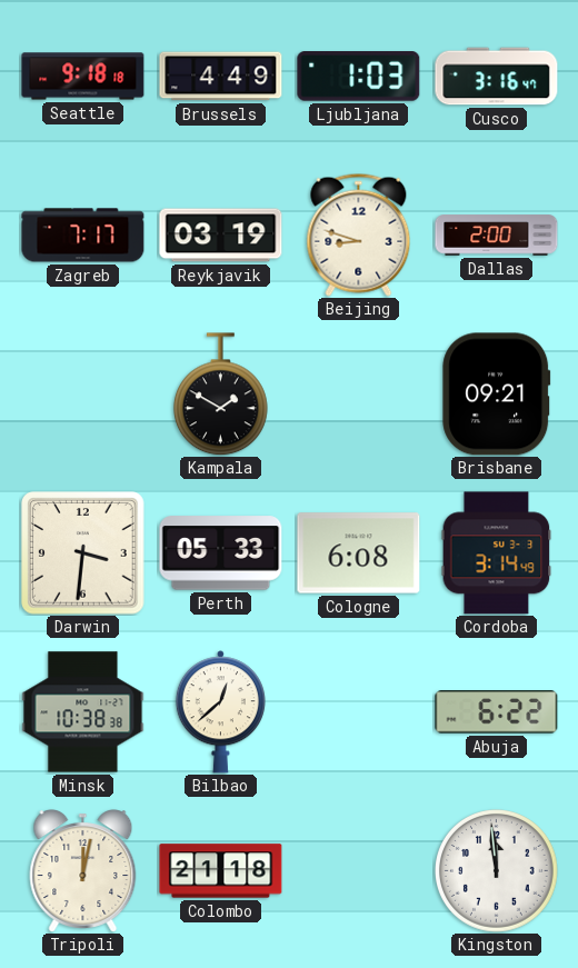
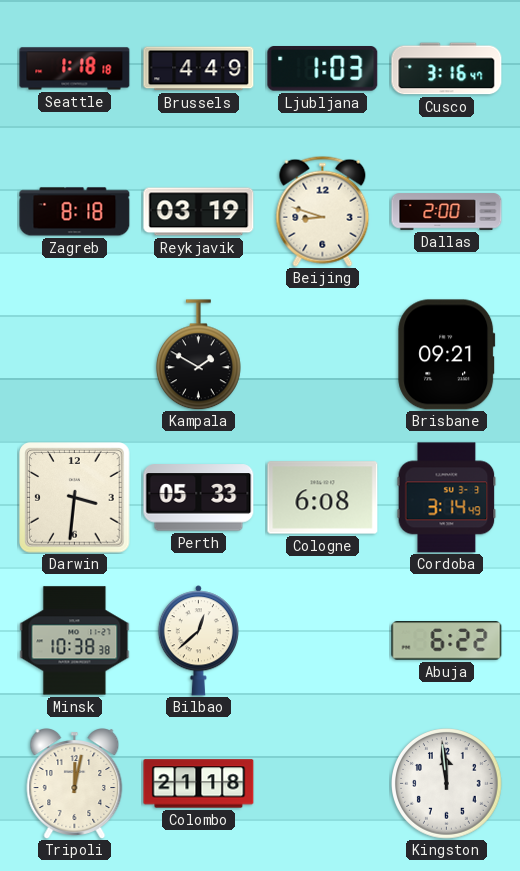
Seattle: 9:18 -> 1:18
Zagreb: 7:17 -> 8:18
